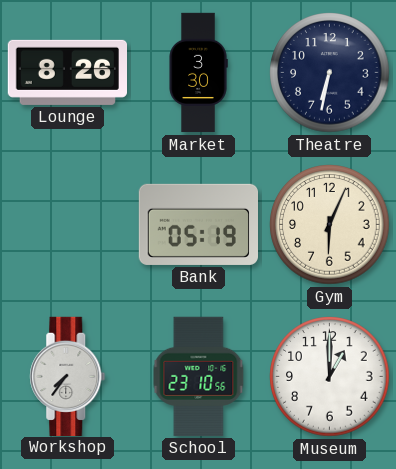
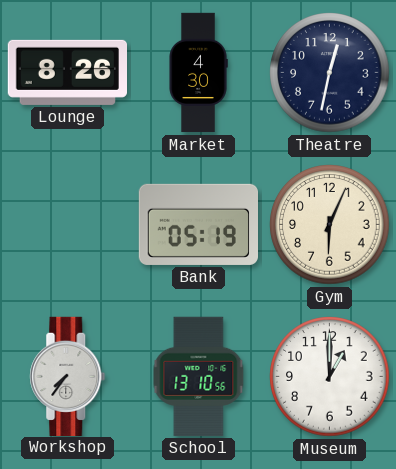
Market: 3:30 -> 4:30
Theatre: 6:32 -> 12:32
School: 23:10 -> 13:10
